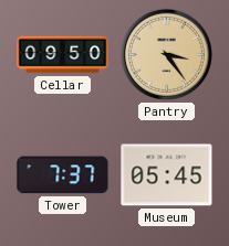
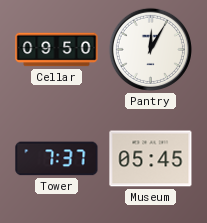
Pantry: 3:24 -> 12:05
Pantry dial: champagne -> white
